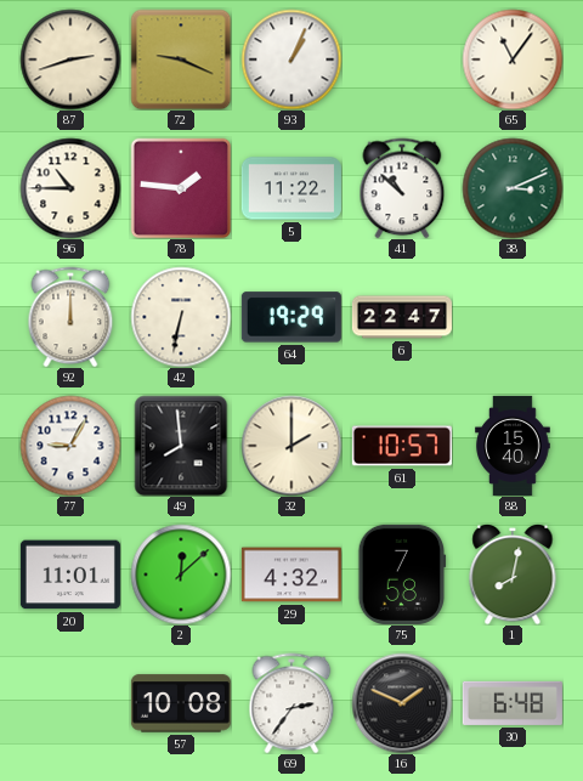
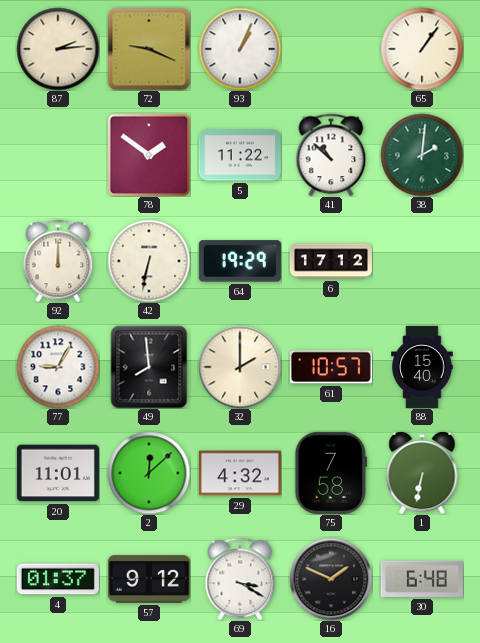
87: 2:42 -> 2:14
65: 11:06 -> 1:06
96: 10:45 -> none
78: 1:46 -> 1:51
38: 3:11 -> 2:01
6: 22:47 -> 17:12
1: 8:02 -> 6:32
4: none -> 01:37
57: 10:08 -> 9:12
69: 2:36 -> 3:20
